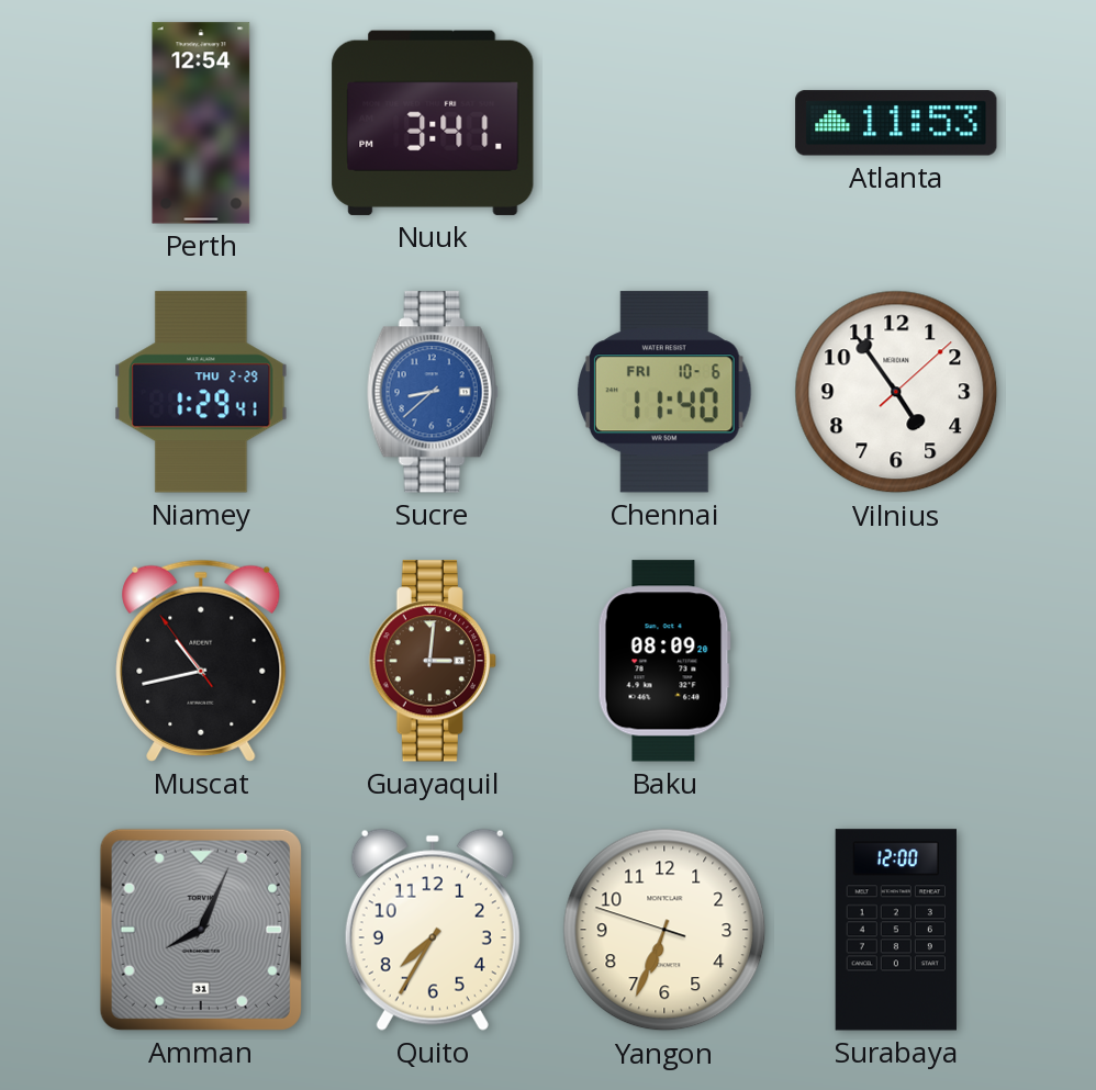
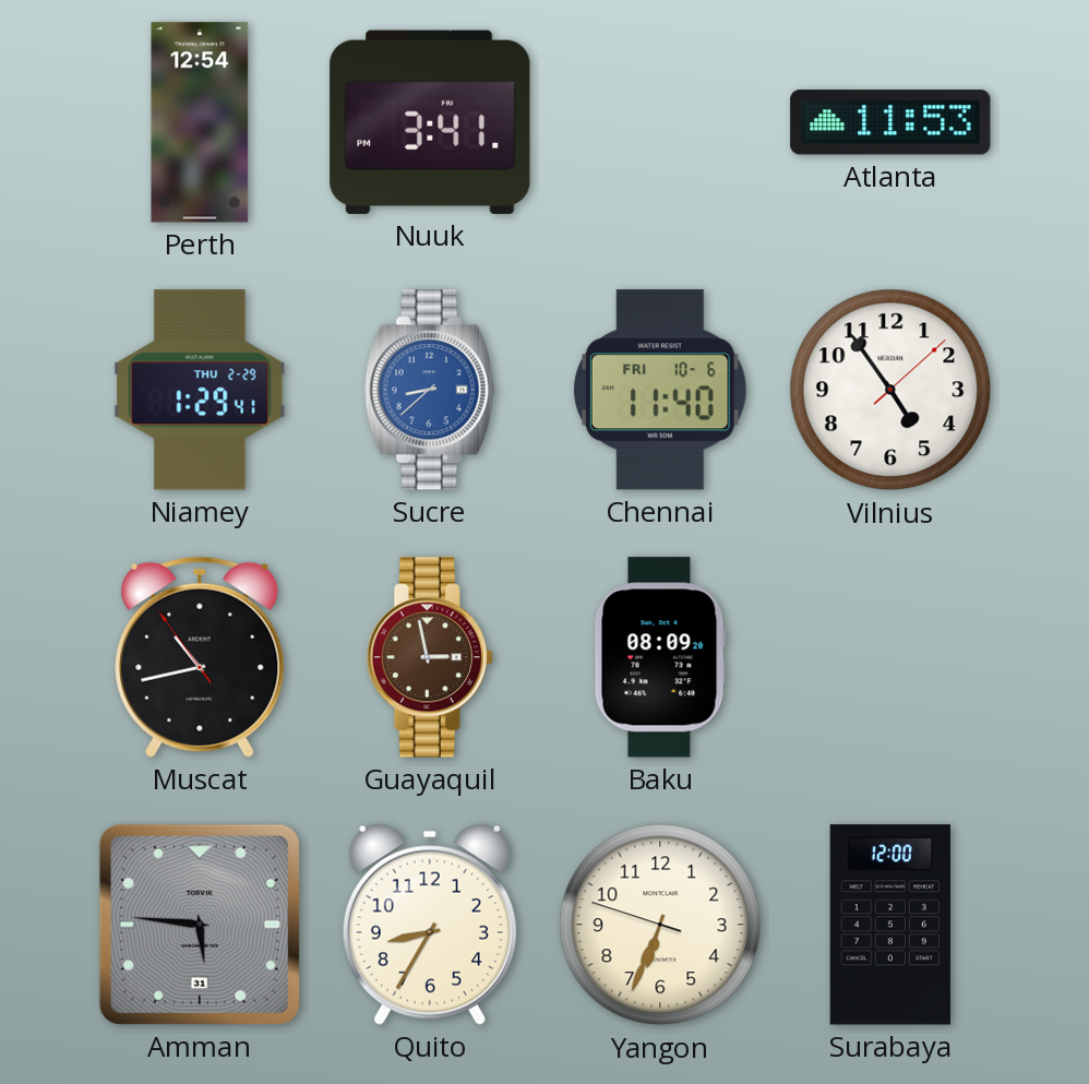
Guayaquil: 3:01 -> 2:58
Amman: 8:04 -> 5:46
Quito: 7:35 -> 8:35
